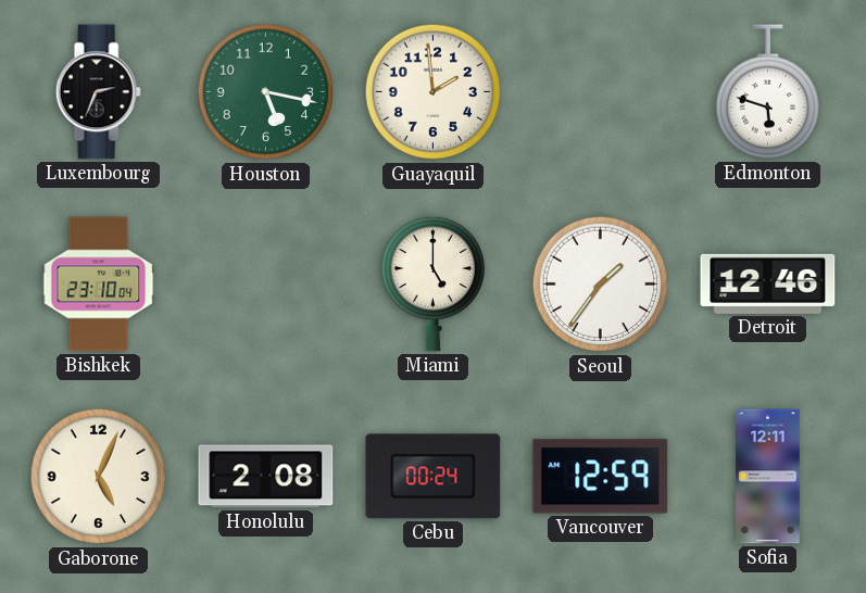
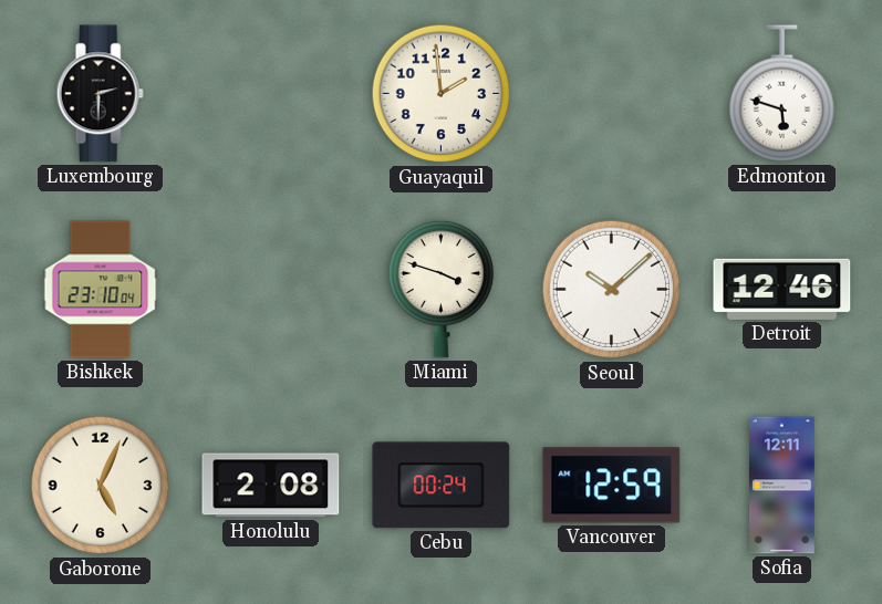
Luxembourg: 2:34 -> 2:30
Houston: 5:17 -> none
Miami: 5:00 -> 3:48
Seoul: 1:36 -> 10:08
